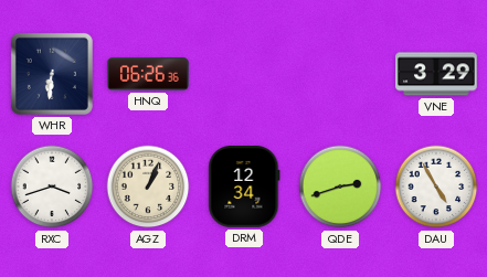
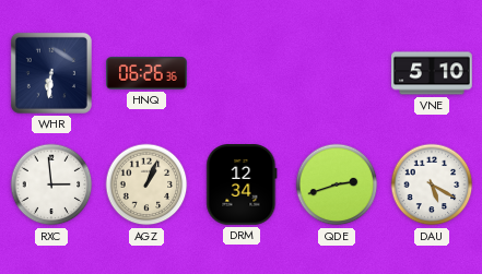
VNE: 3:29 -> 5:10
RXC: 3:42 -> 2:59
DAU: 4:55 -> 5:20
